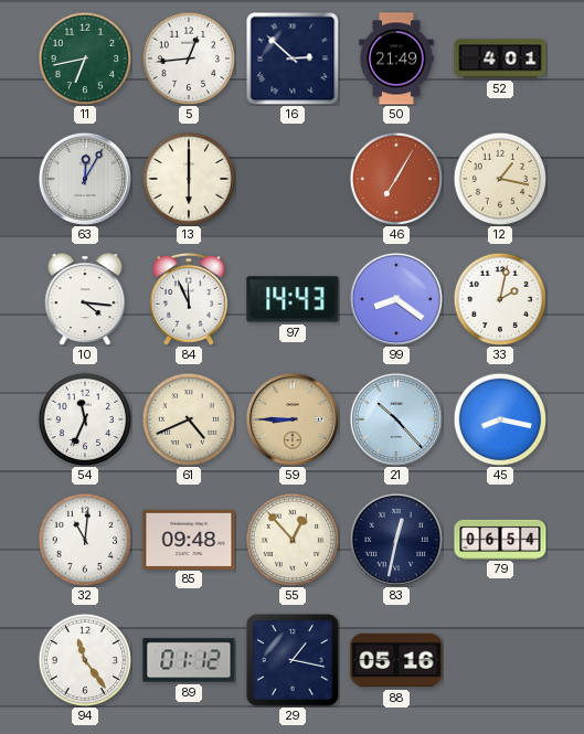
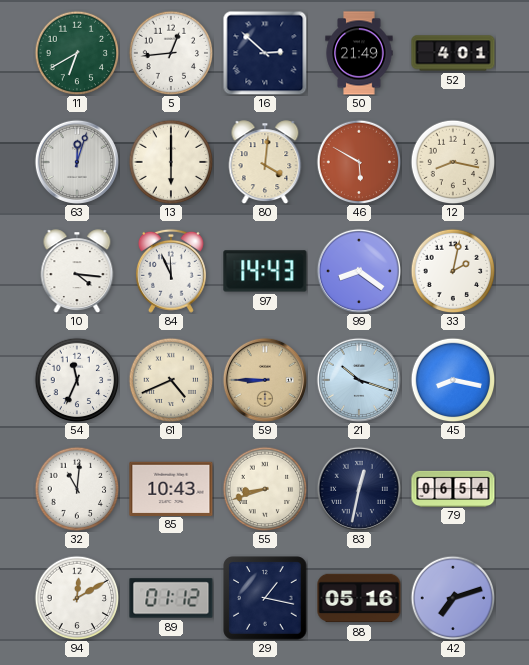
11: 6:43 -> 6:40
63: 12:05 -> 12:03
80: none -> 4:01
46: 7:05 -> 5:50
12: 1:17 -> 8:17
21: 10:23 -> 10:18
85: 09:48 -> 10:43
55: 12:53 -> 8:42
94: 11:24 -> 12:10
42: none -> 7:12
